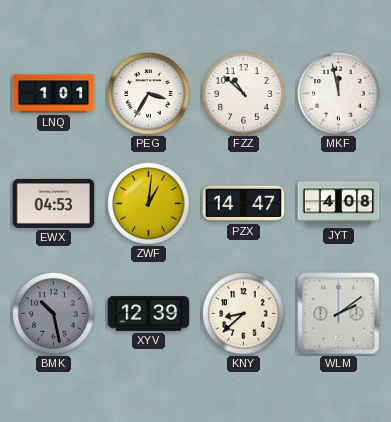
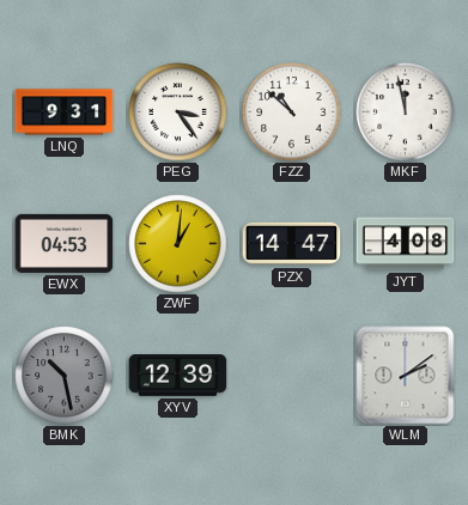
LNQ: 1:01 -> 9:31
PEG: 3:35 -> 3:24
KNY: 8:38 -> none
